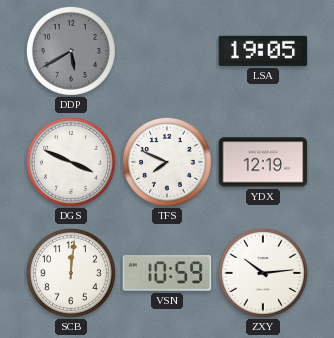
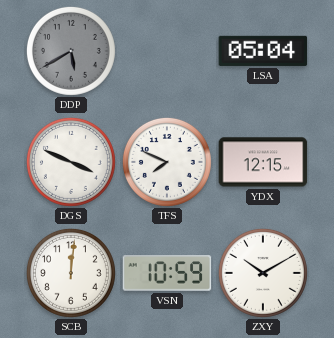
LSA: 19:05 -> 05:04
YDX: 12:19 -> 12:15
ZXY: 10:14 -> 10:10
